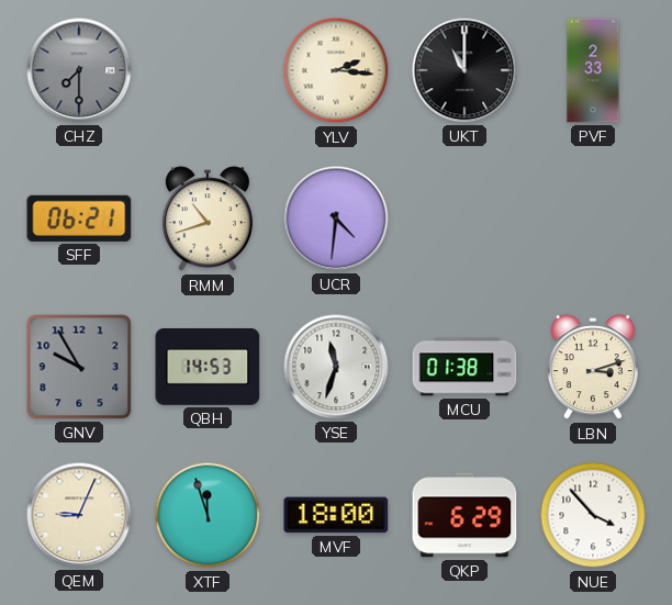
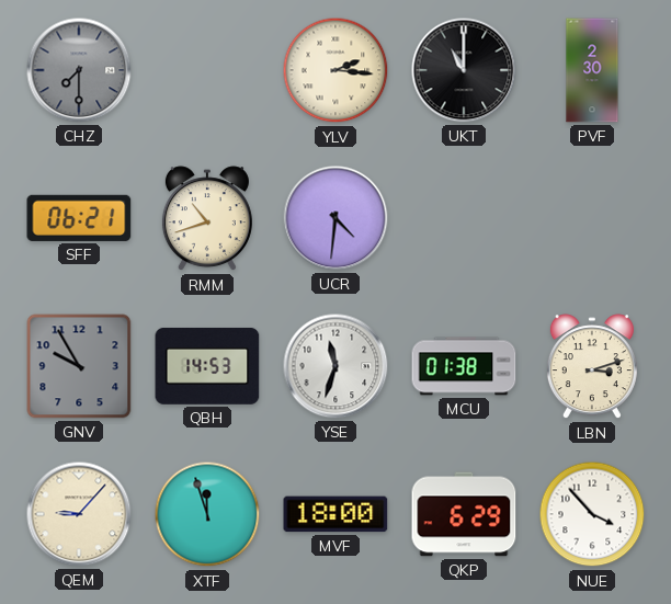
PVF: 2:33 -> 2:30
QEM: 9:04 -> 9:07
